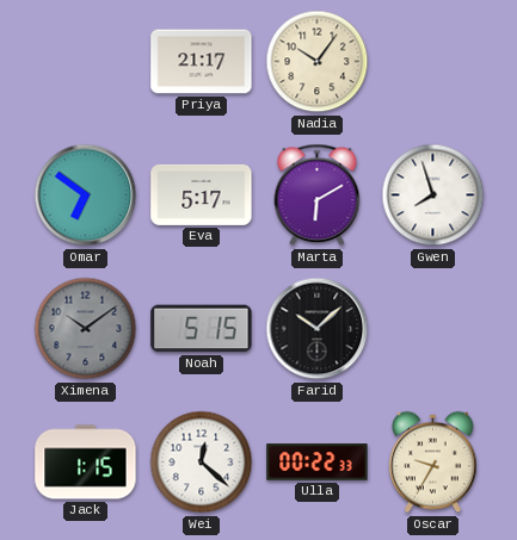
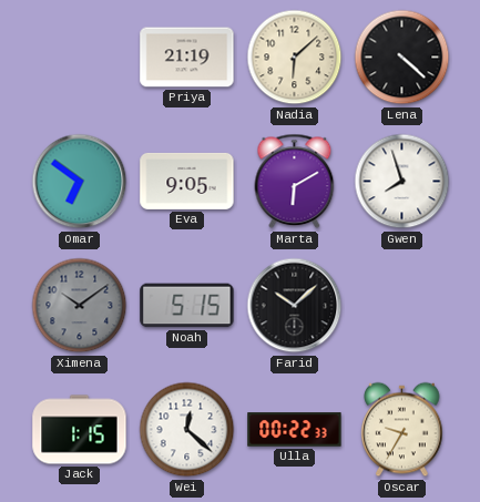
Priya: 21:17 -> 21:19
Nadia: 10:06 -> 6:08
Lena: none -> 4:22
Eva: 5:17 -> 9:05
